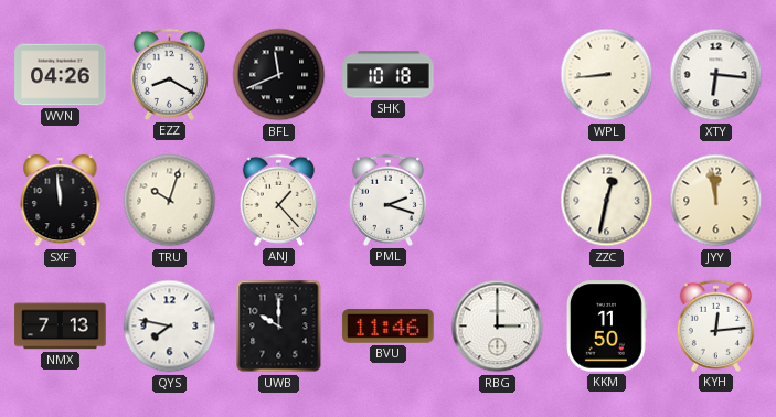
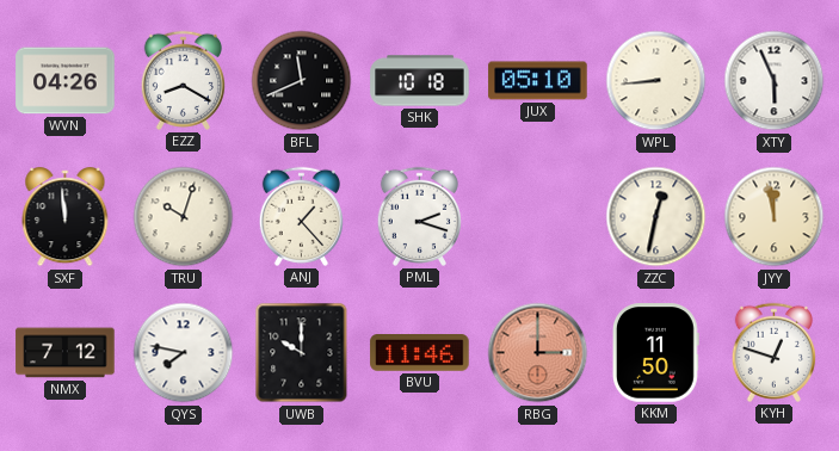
JUX: none -> 05:10
XTY: 6:16 -> 5:56
NMX: 7:13 -> 7:12
RBG dial: white -> salmon
KYH: 12:14 -> 12:48
